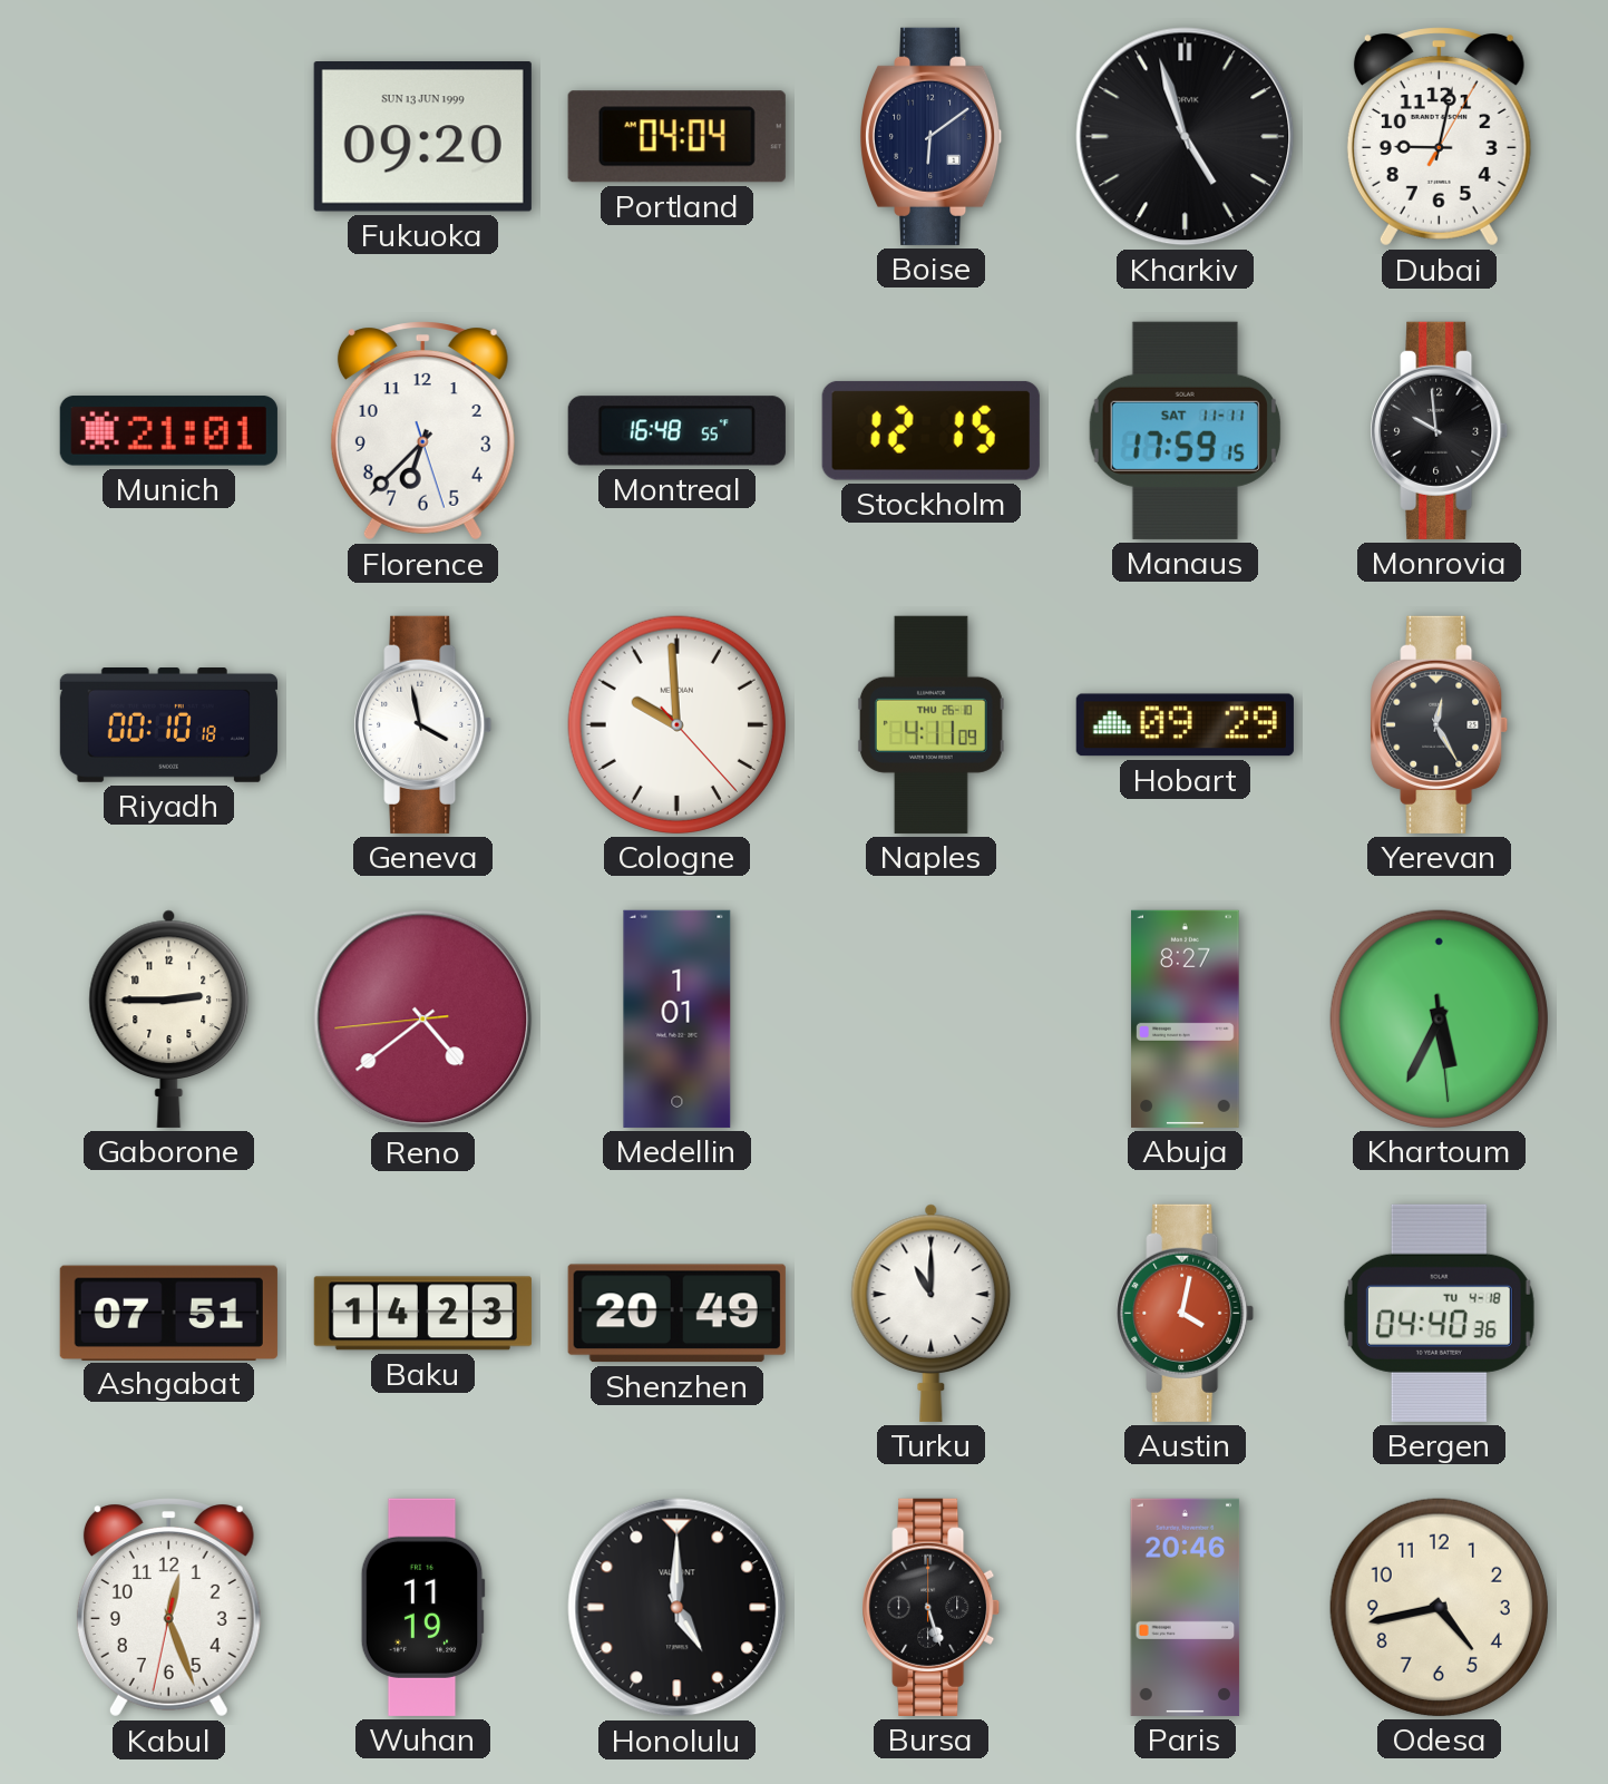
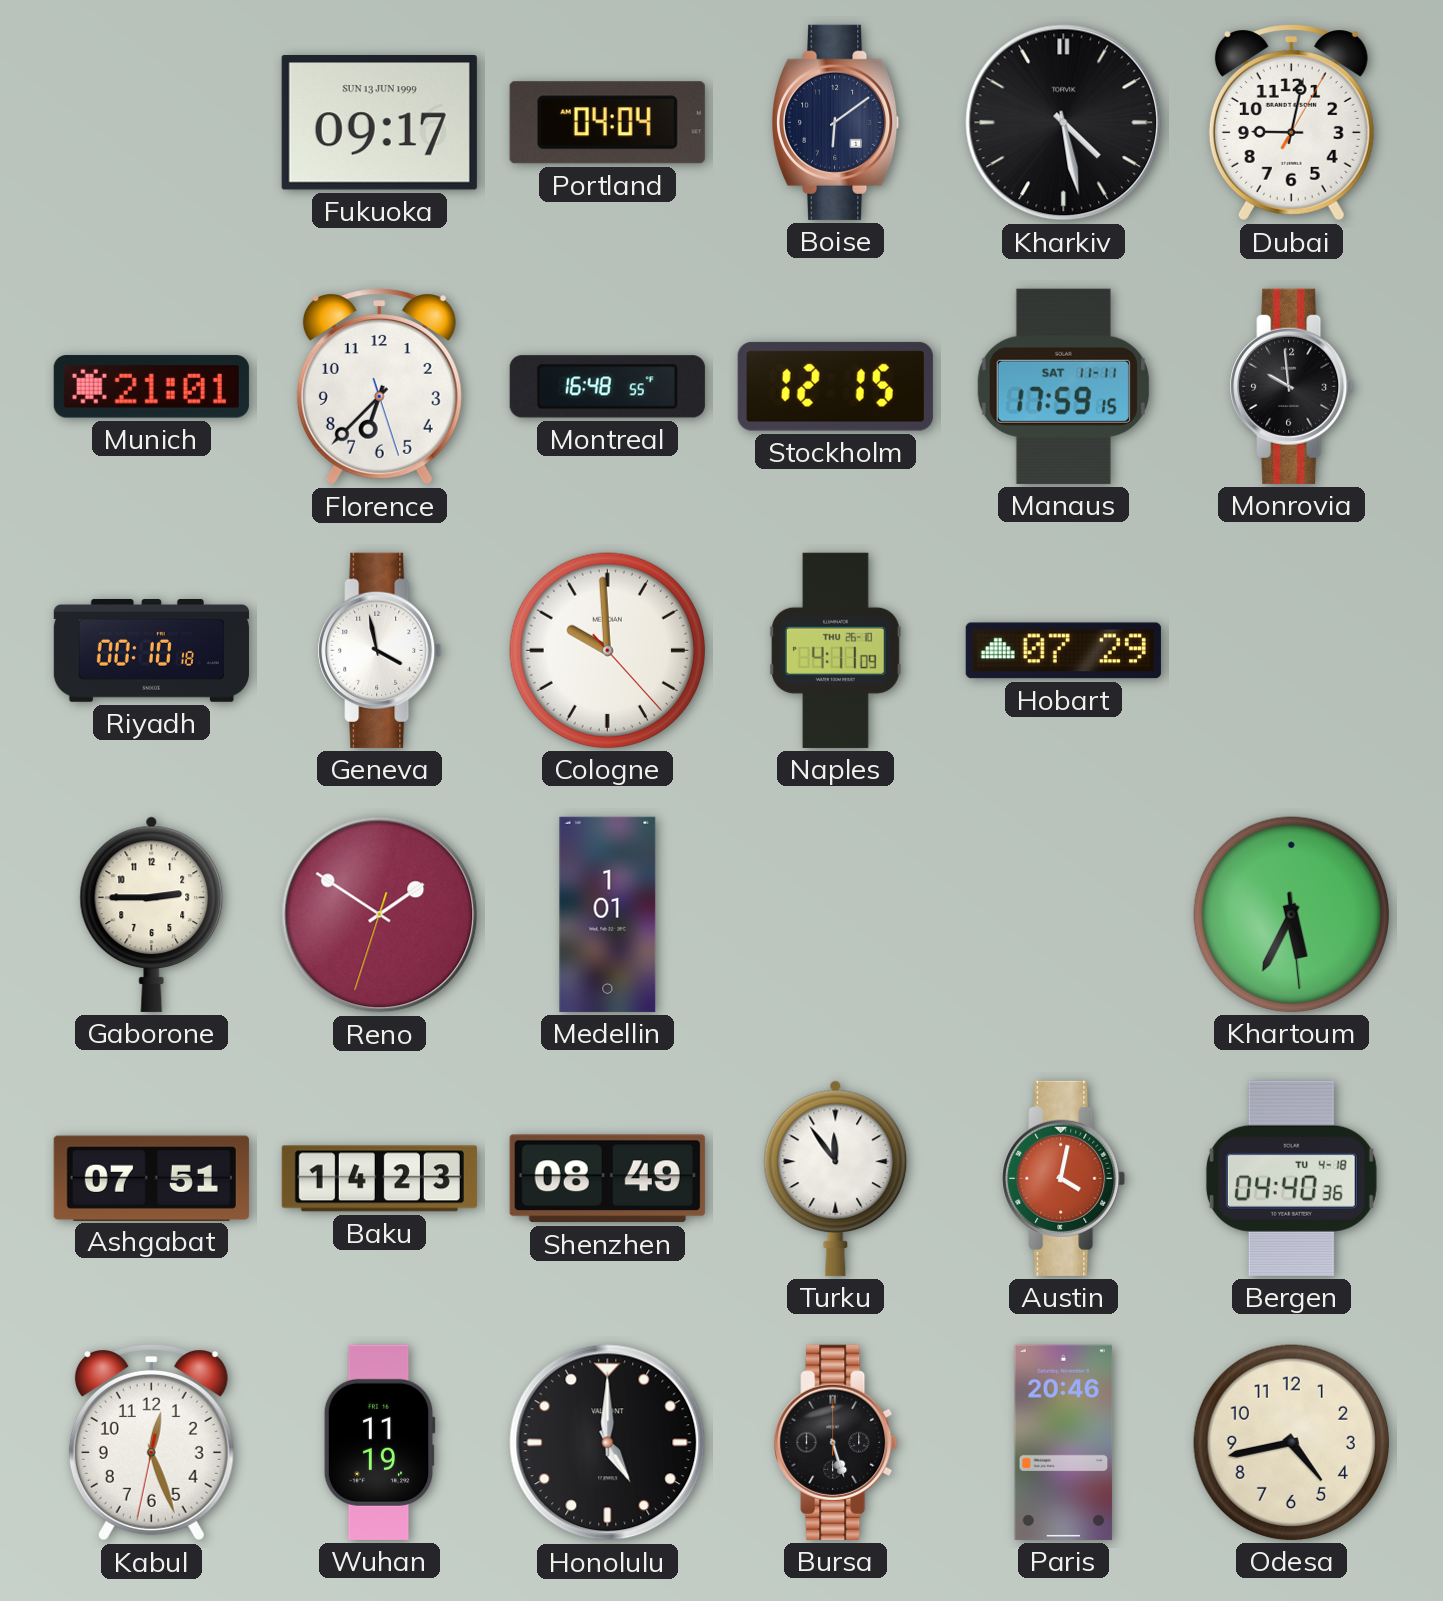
Fukuoka: 09:20 -> 09:17
Kharkiv: 4:57 -> 4:28
Hobart: 09:29 -> 07:29
Yerevan: 12:25 -> none
Reno: 4:38 -> 1:50
Abuja: 8:27 -> none
Shenzhen: 20:49 -> 08:49
Turku: 11:00 -> 11:54
